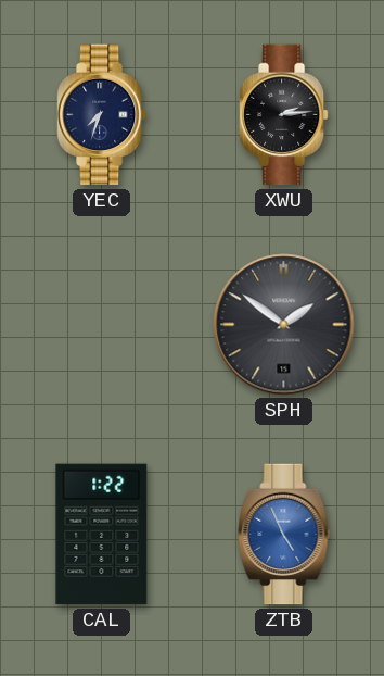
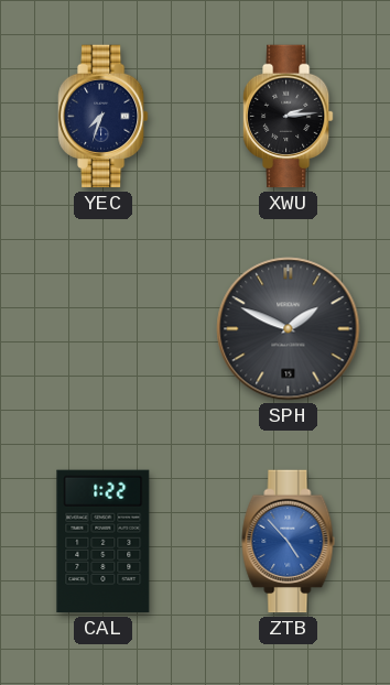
SPH: 1:51 -> 1:49
ZTB: 4:56 -> 4:53
